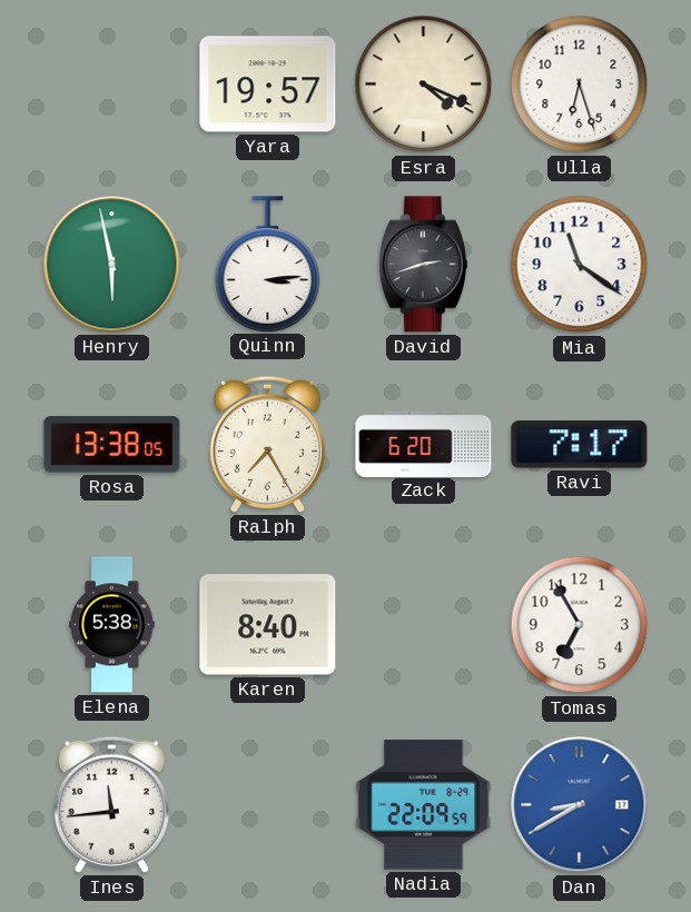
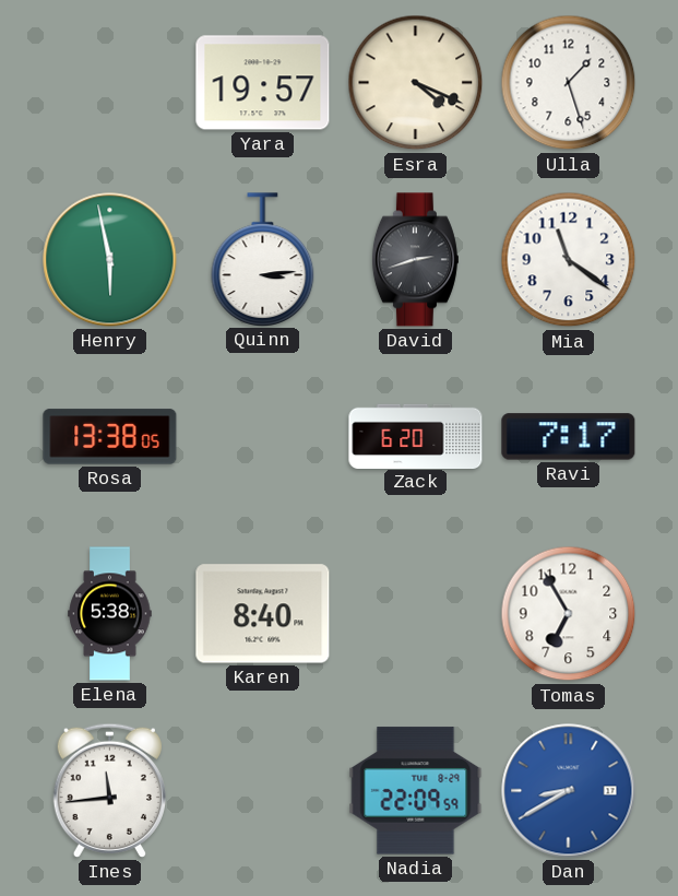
Ulla: 6:27 -> 1:27
Ralph: 7:25 -> none
